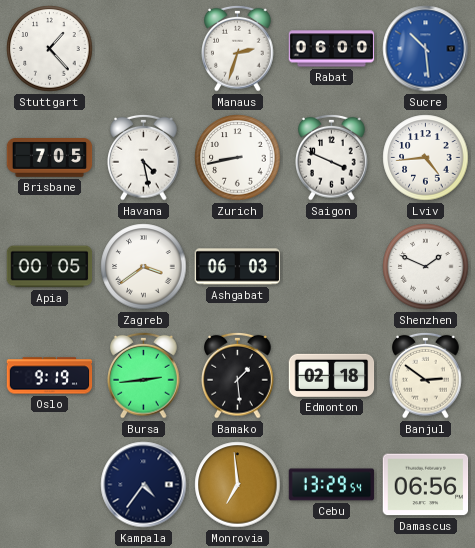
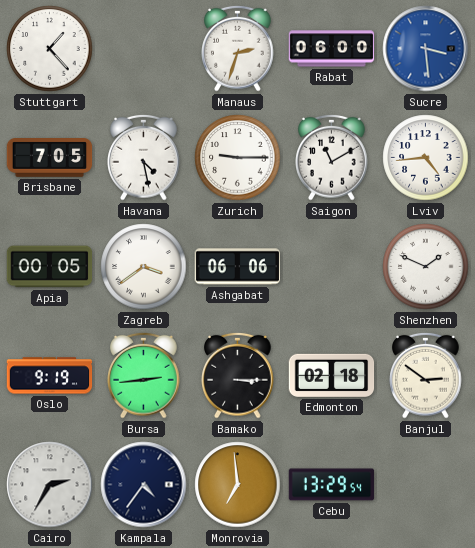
Sucre: 10:29 -> 3:29
Zurich: 8:43 -> 9:15
Saigon: 3:49 -> 11:10
Ashgabat: 06:03 -> 06:06
Bamako: 1:29 -> 3:15
Cairo: none -> 2:35
Damascus: 06:56 -> none
